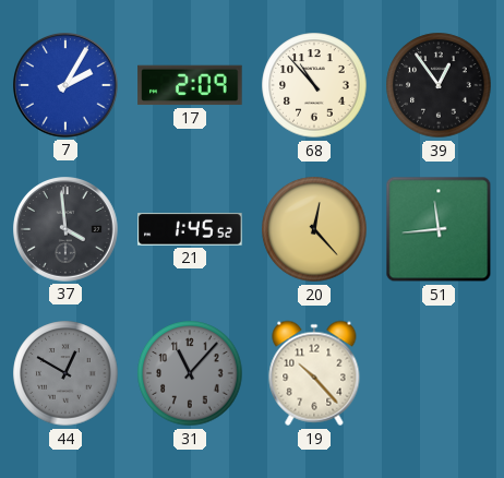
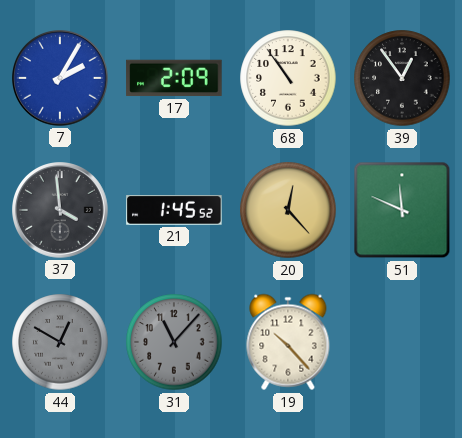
68: 10:53 -> 10:54
51: 11:44 -> 11:49
